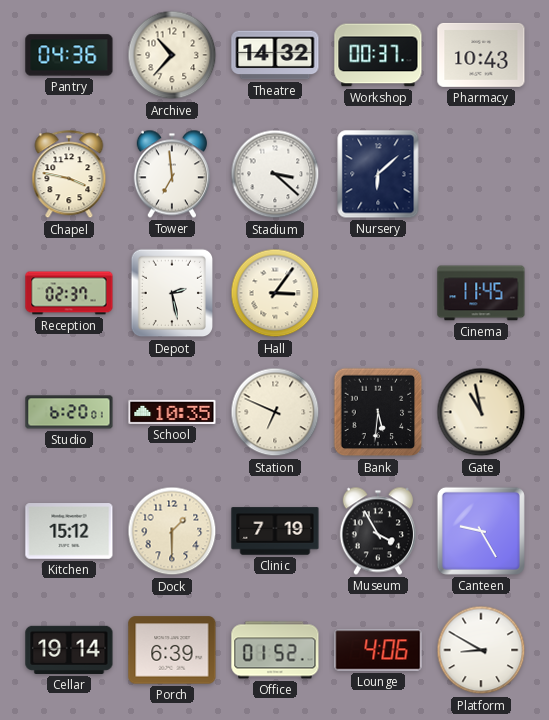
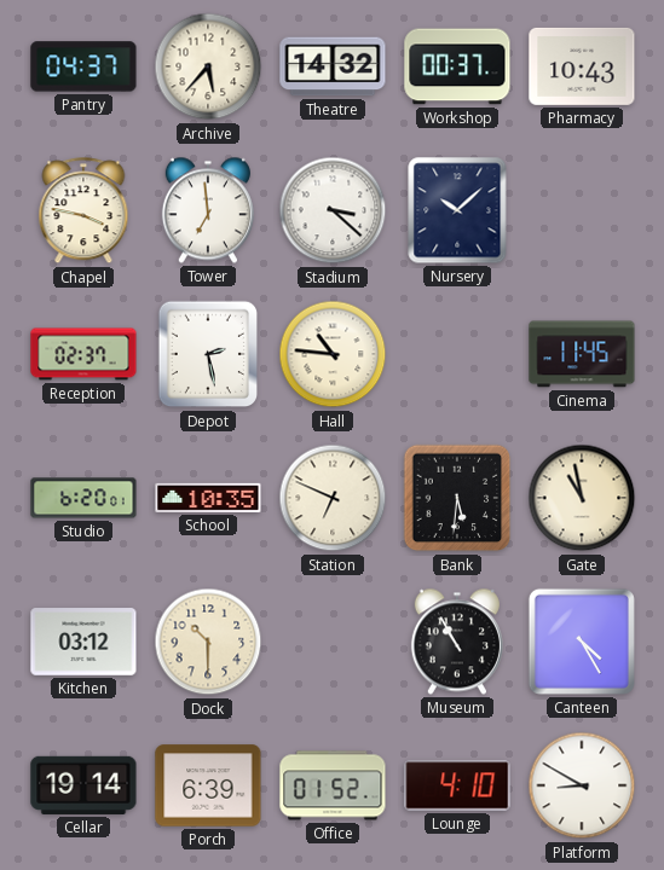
Pantry: 04:36 -> 04:37
Archive: 10:37 -> 5:37
Nursery: 6:08 -> 10:08
Hall: 3:06 -> 10:46
Kitchen: 15:12 -> 03:12
Dock: 1:30 -> 10:30
Clinic: 7:19 -> none
Museum: 3:55 -> 10:55
Canteen: 9:25 -> 4:25
Lounge: 4:06 -> 4:10
